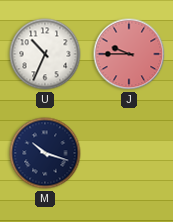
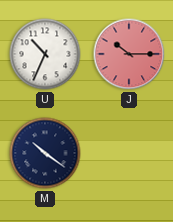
J: 9:45 -> 10:15
M: 10:18 -> 10:21
